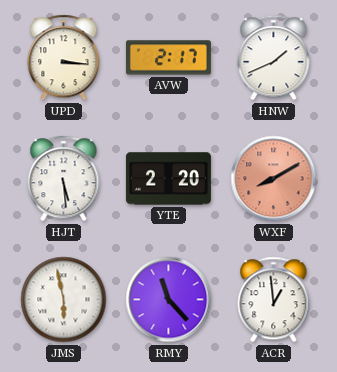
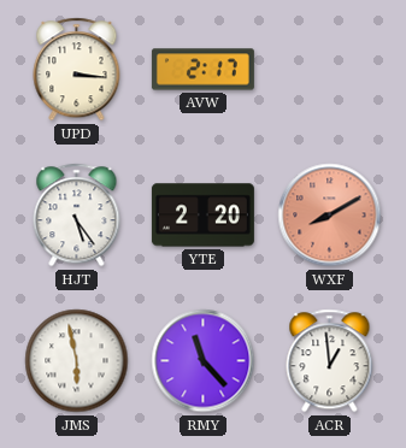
HNW: 1:41 -> none
HJT: 5:29 -> 5:24
